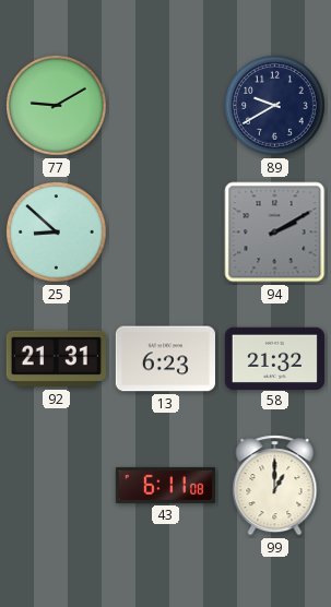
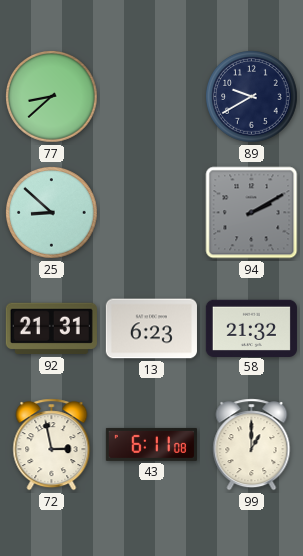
77: 9:10 -> 8:38
72: none -> 2:58
